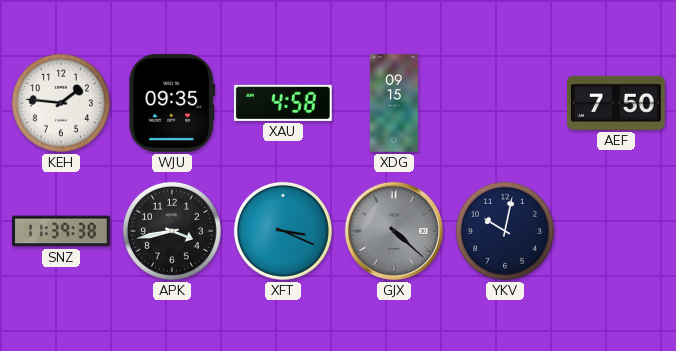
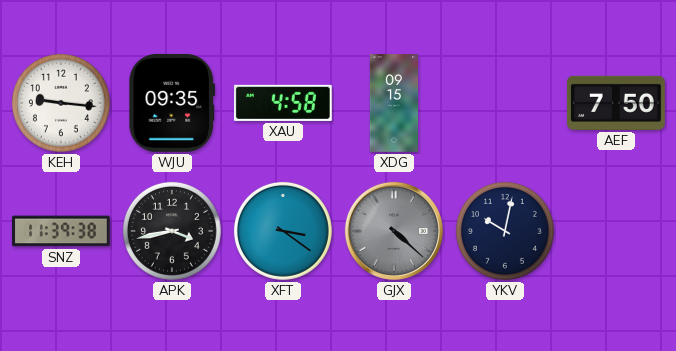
KEH: 1:46 -> 9:16
XFT: 3:19 -> 3:21
